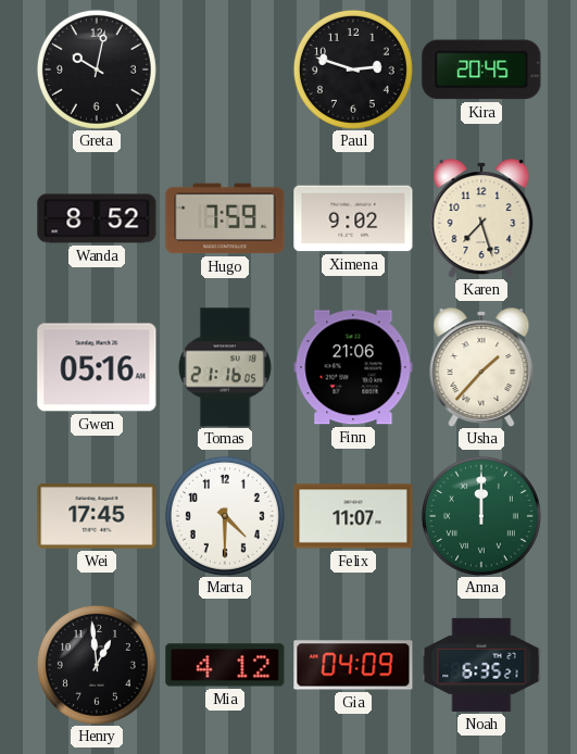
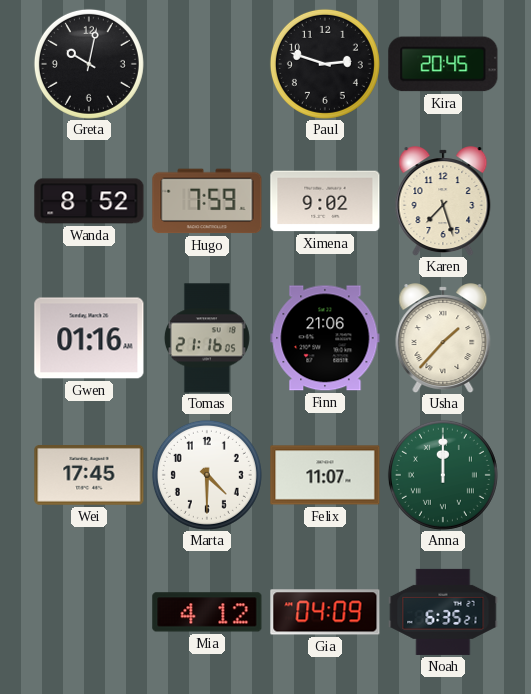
Gwen: 05:16 -> 01:16
Henry: 12:59 -> none
